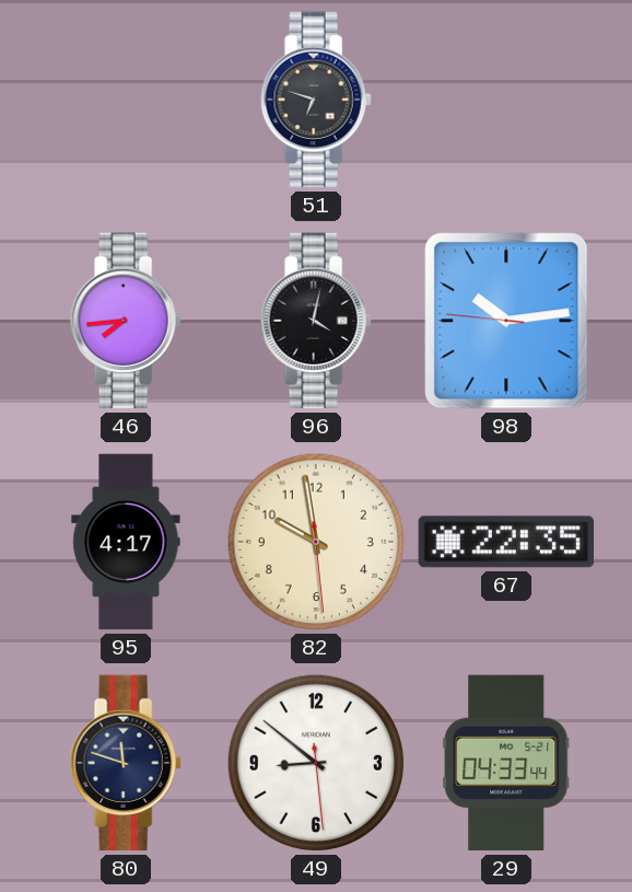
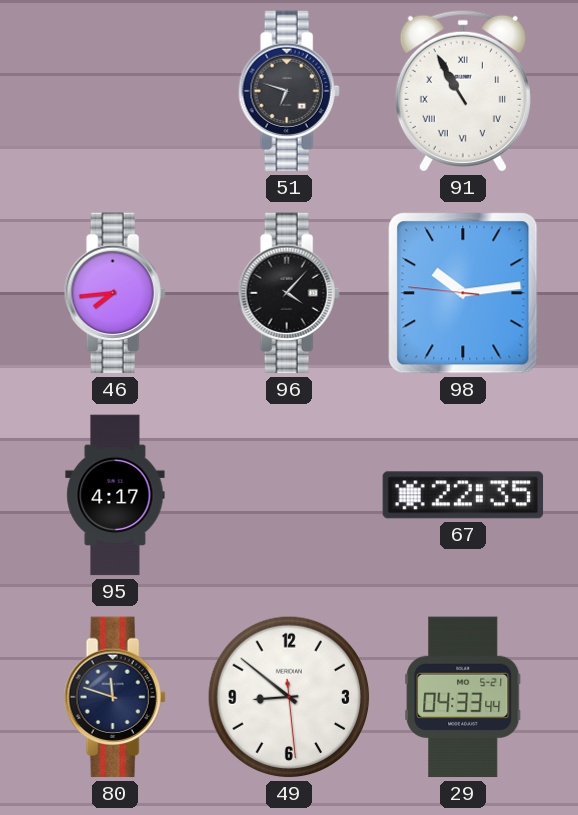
91: none -> 10:55
96: 4:02 -> 4:07
82: 9:58 -> none
